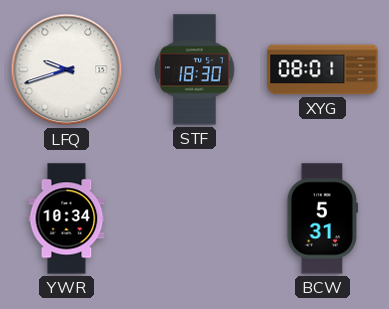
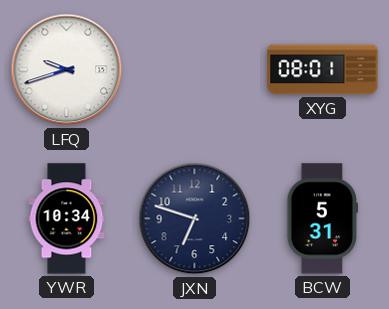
STF: 18:30 -> none
JXN: none -> 6:48
